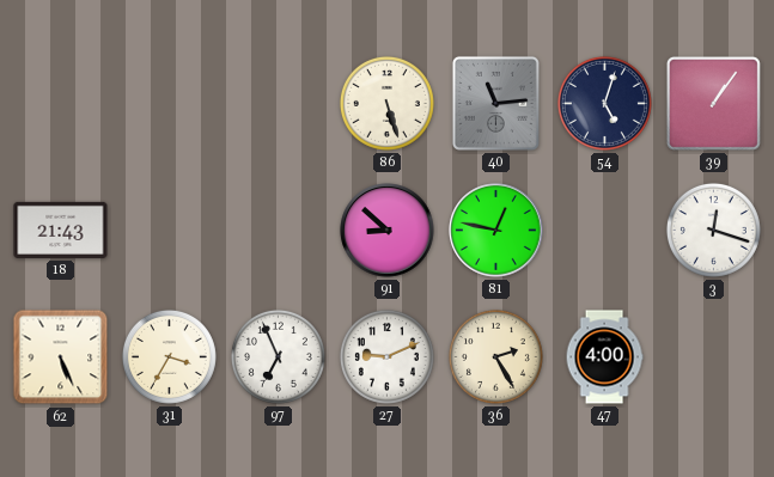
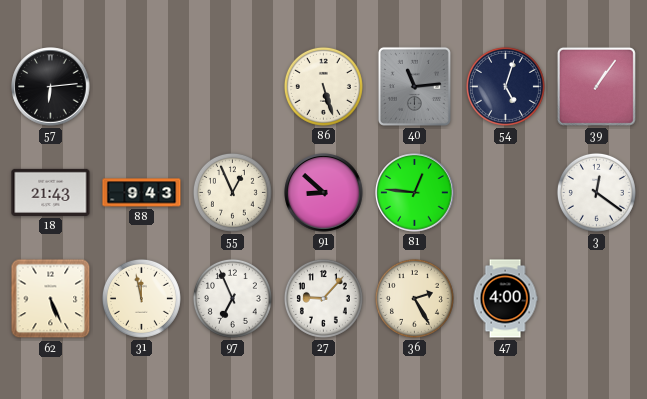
57: none -> 6:14
88: none -> 9:43
55: none -> 12:56
81: 12:47 -> 12:46
3: 12:18 -> 12:21
31: 3:35 -> 11:58
27: 9:11 -> 9:07
